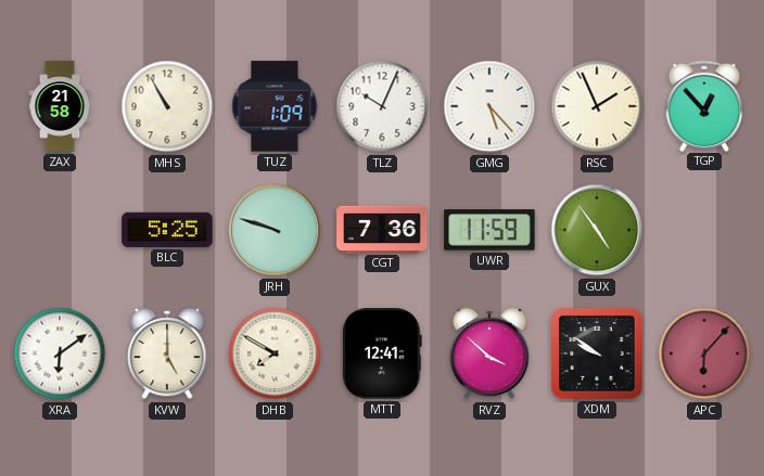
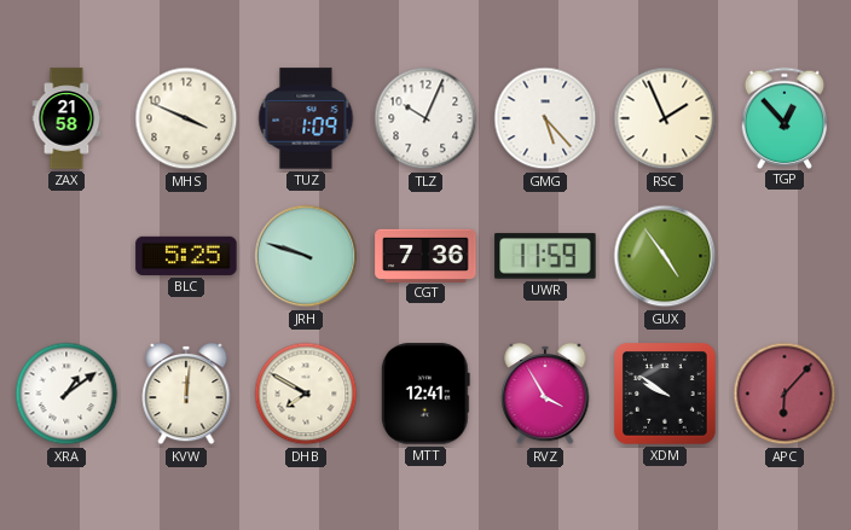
MHS: 10:55 -> 3:49
XRA: 6:09 -> 1:09
KVW: 5:00 -> 12:01
RVZ: 3:52 -> 3:55
